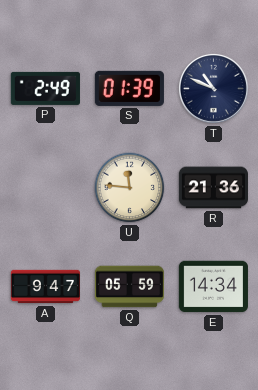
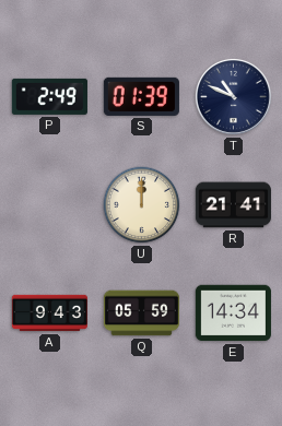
U: 11:46 -> 12:00
R: 21:36 -> 21:41
A: 9:47 -> 9:43
